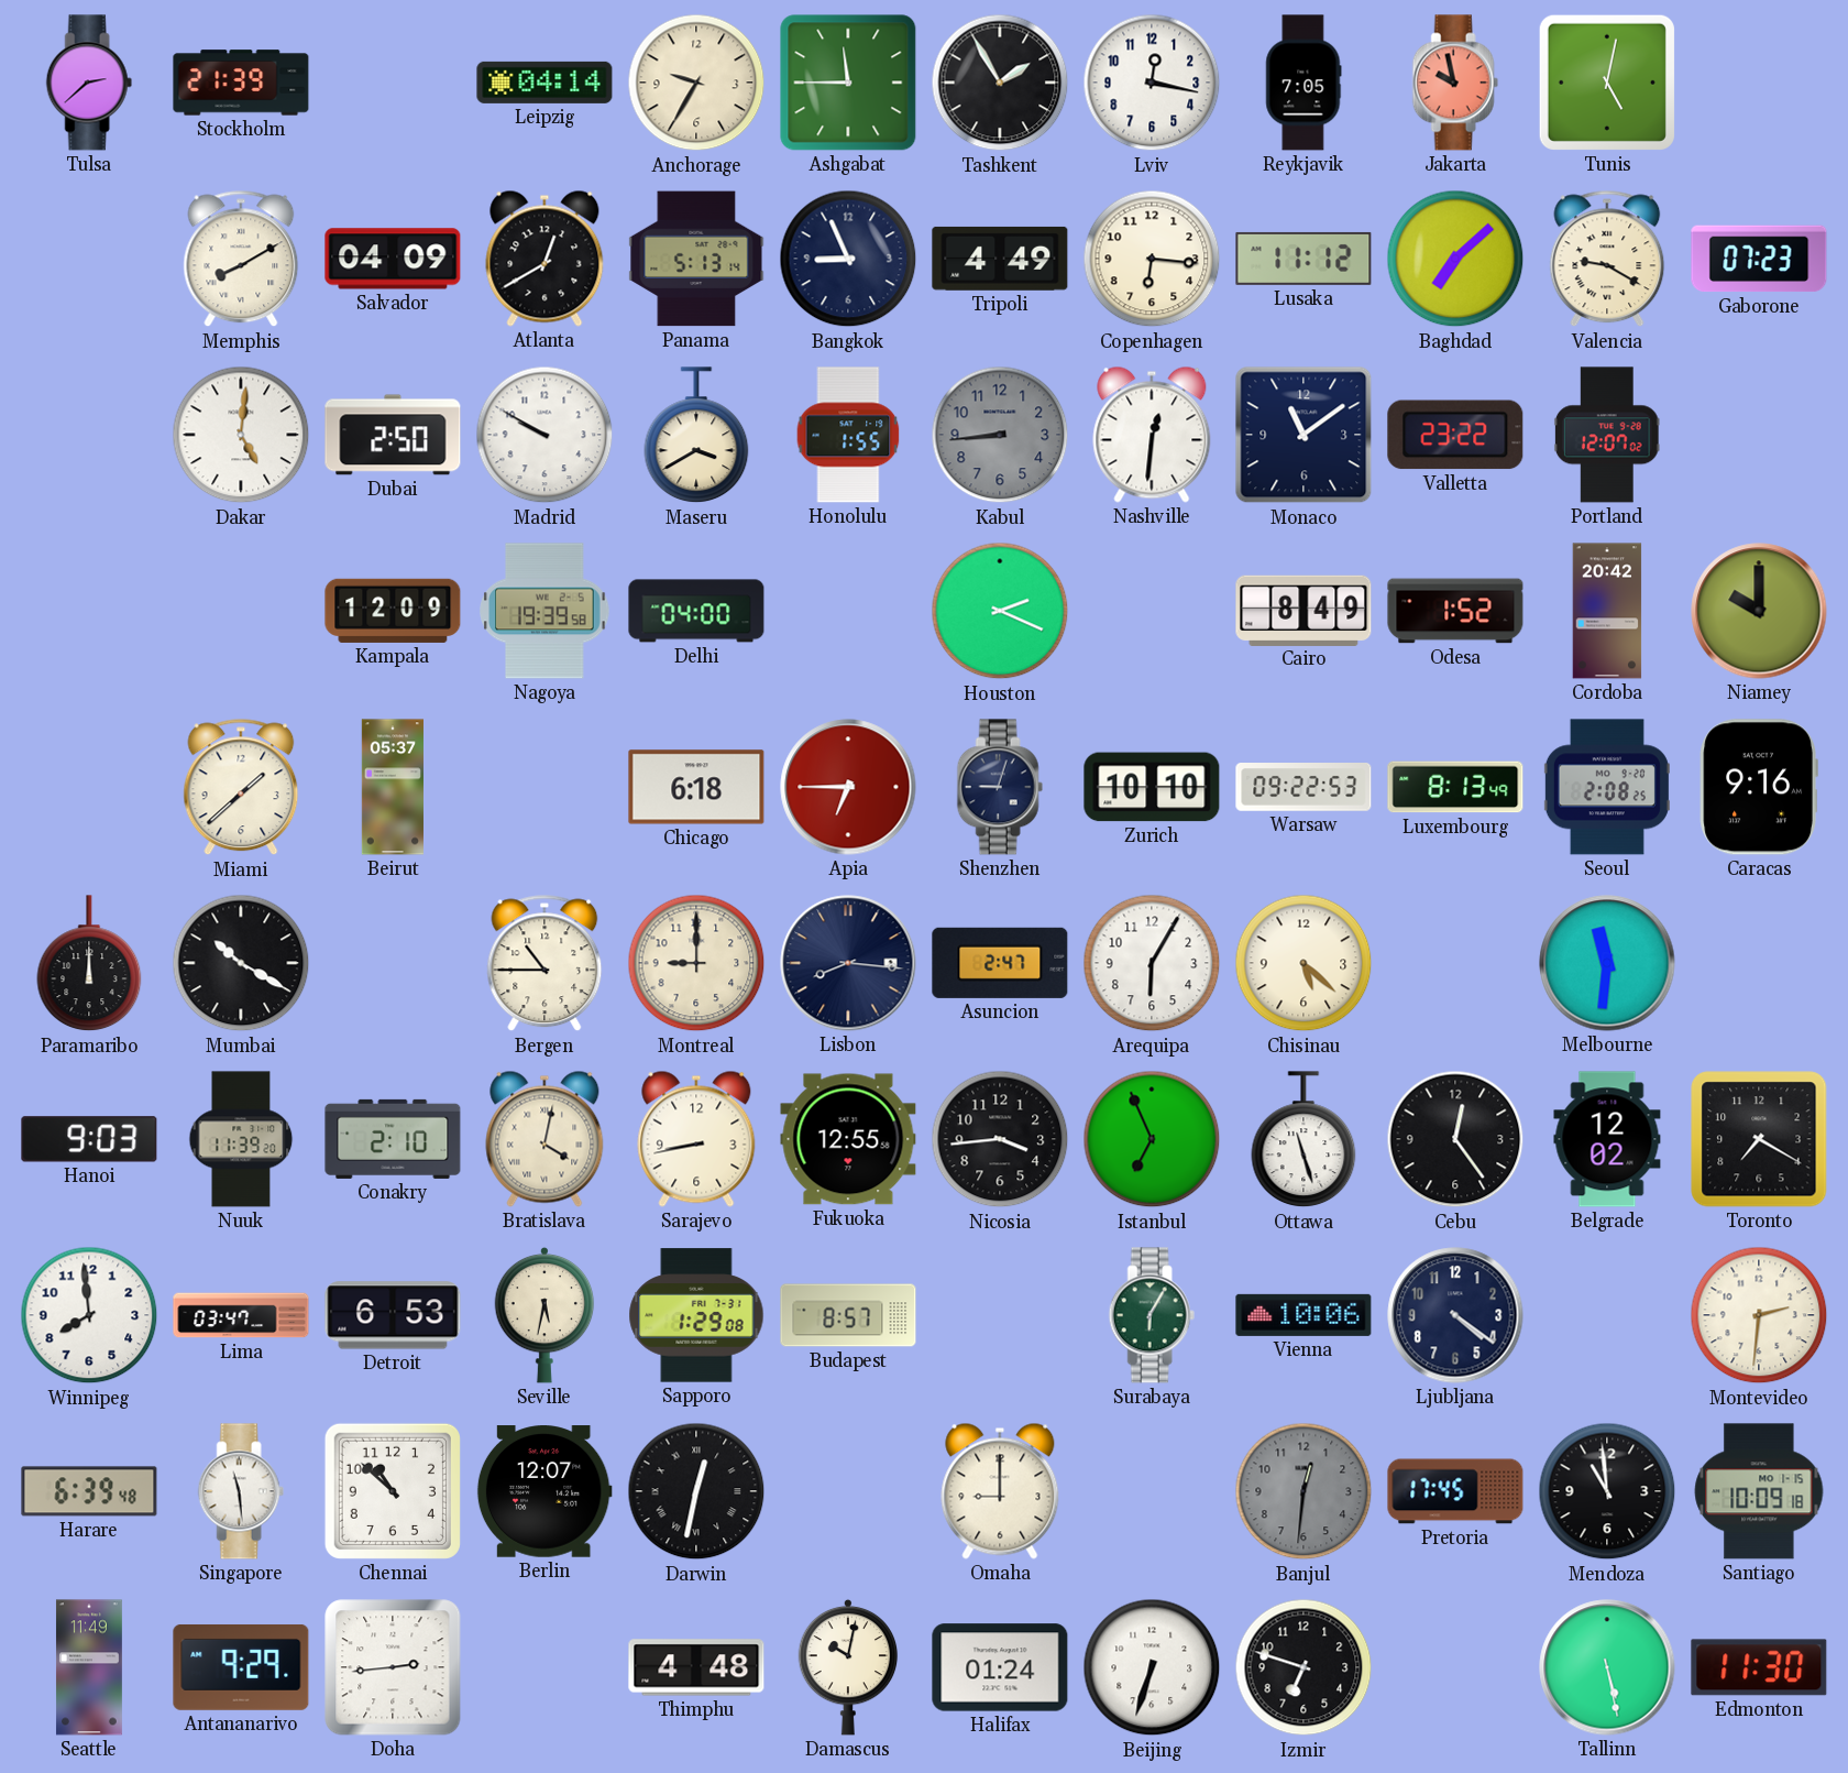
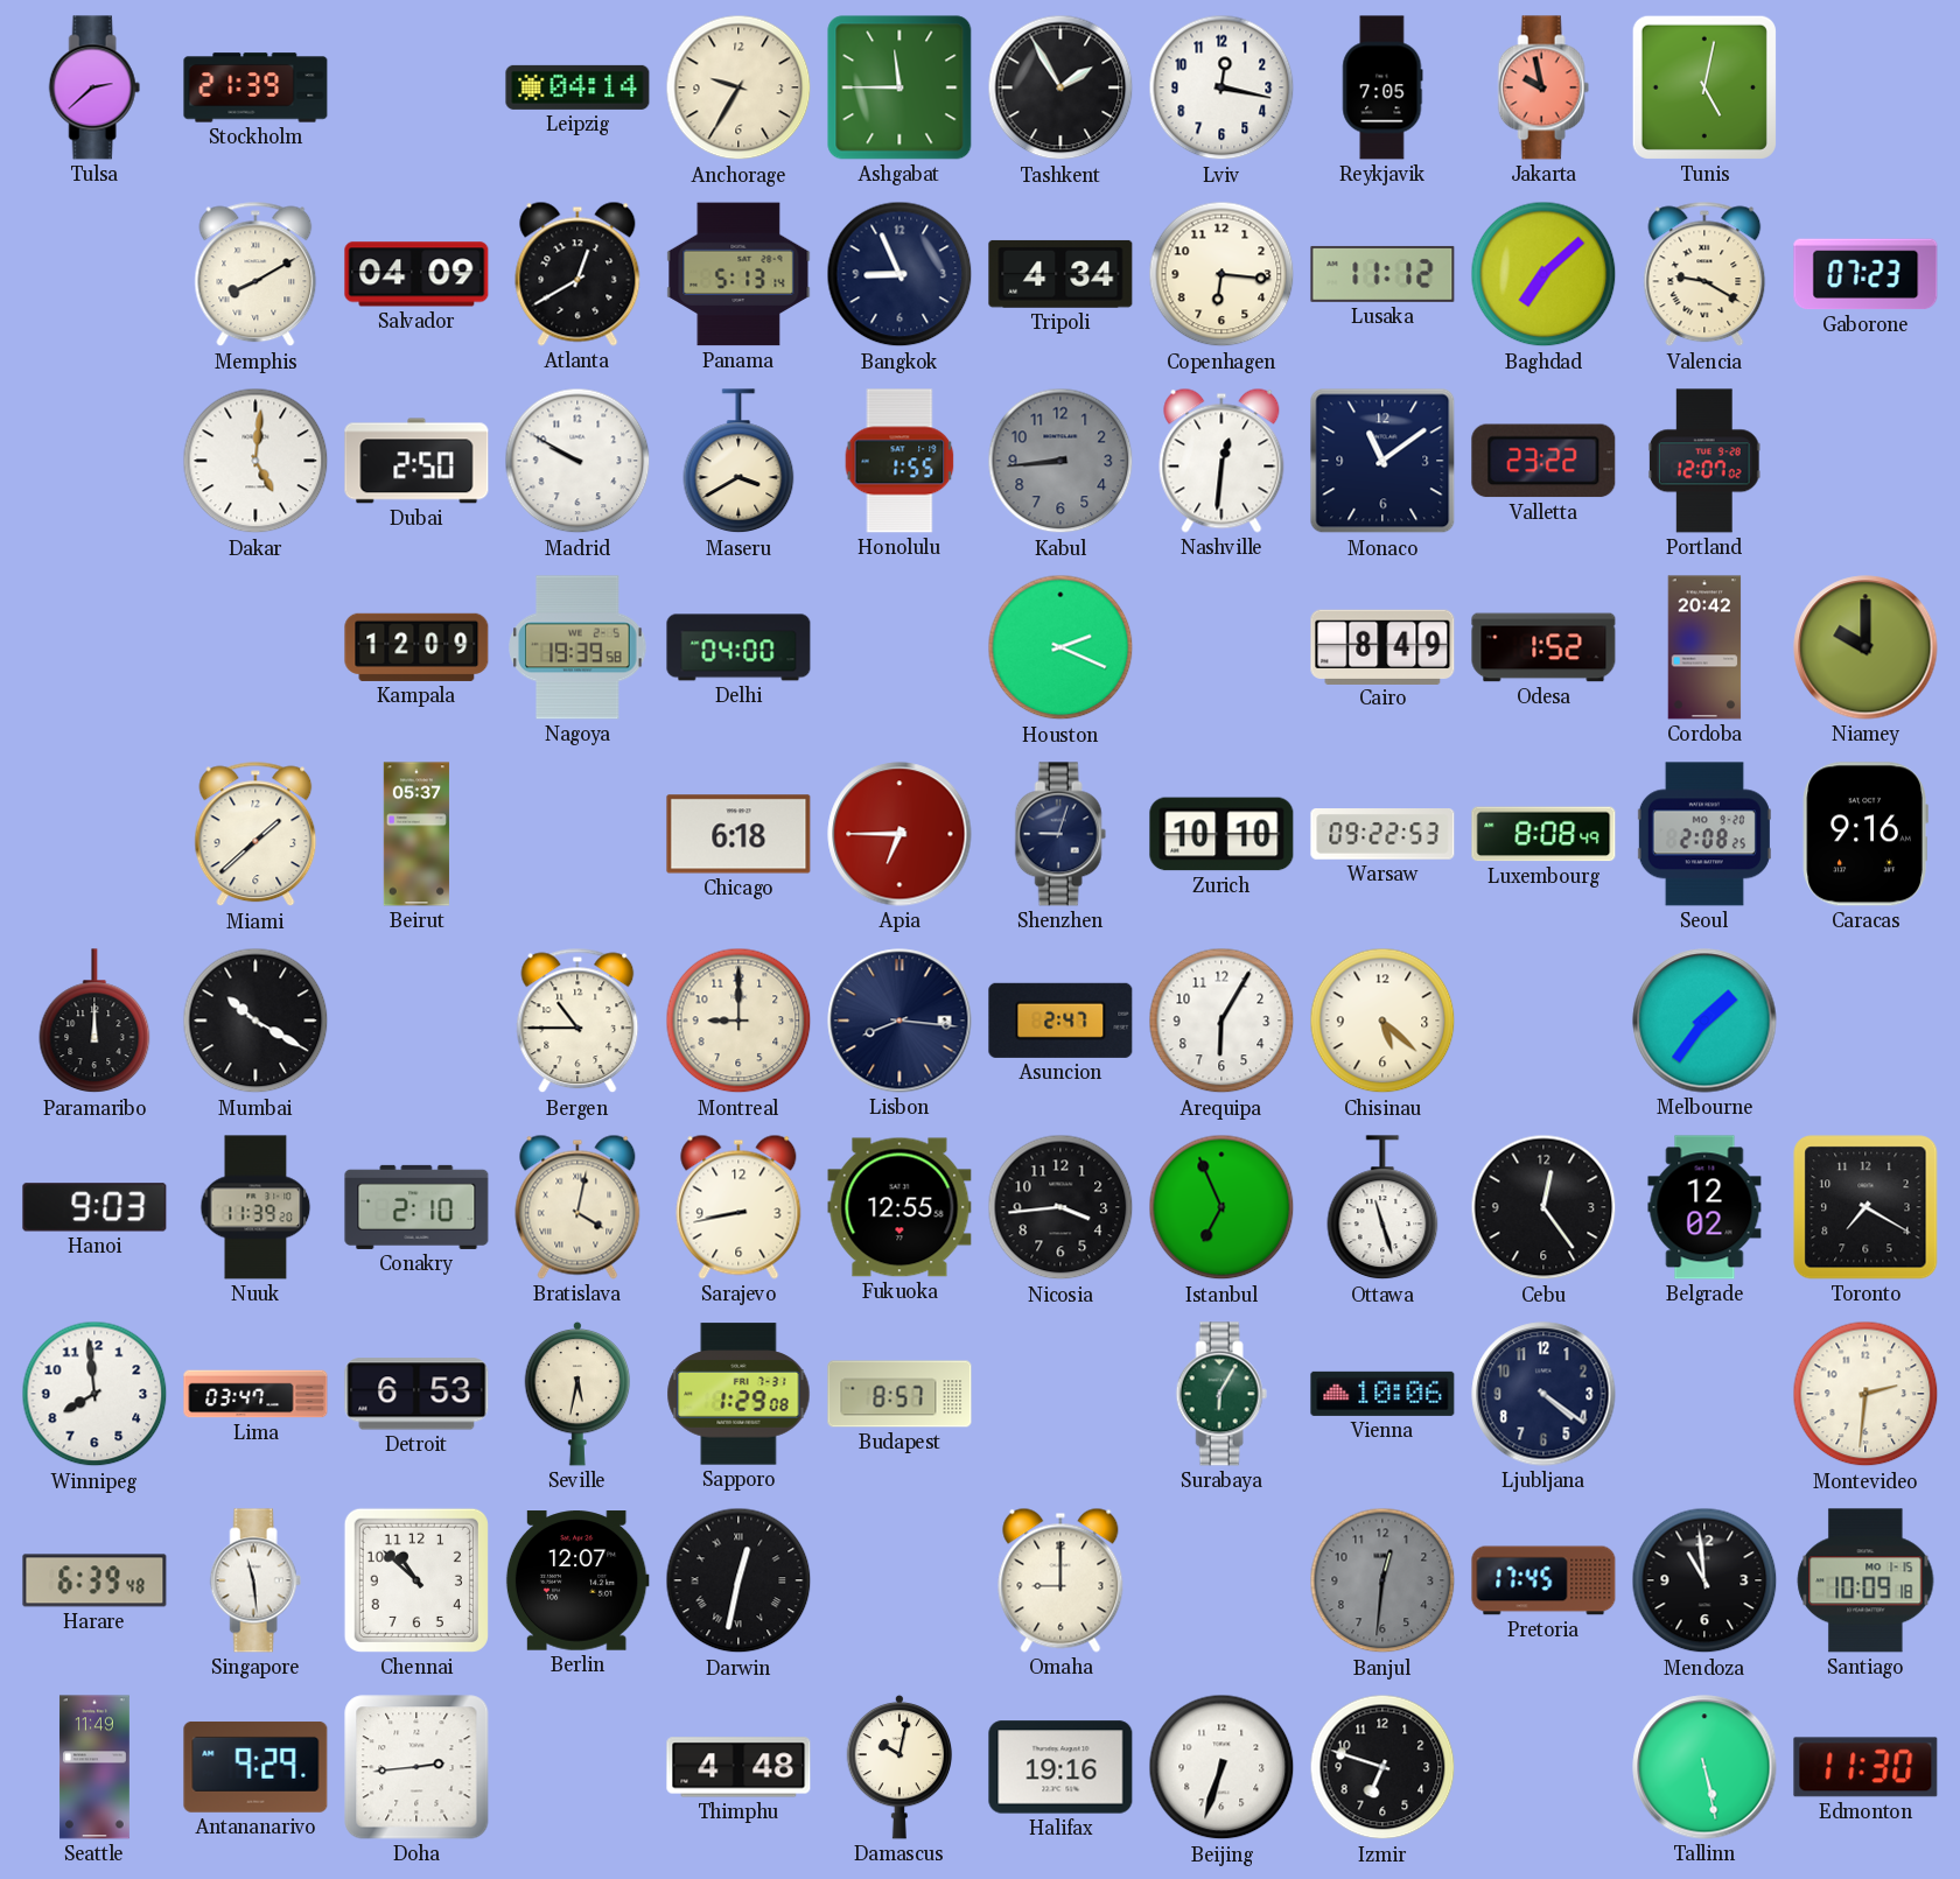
Tripoli: 4:49 -> 4:34
Luxembourg: 8:13 -> 8:08
Melbourne: 11:31 -> 1:36
Halifax: 01:24 -> 19:16
